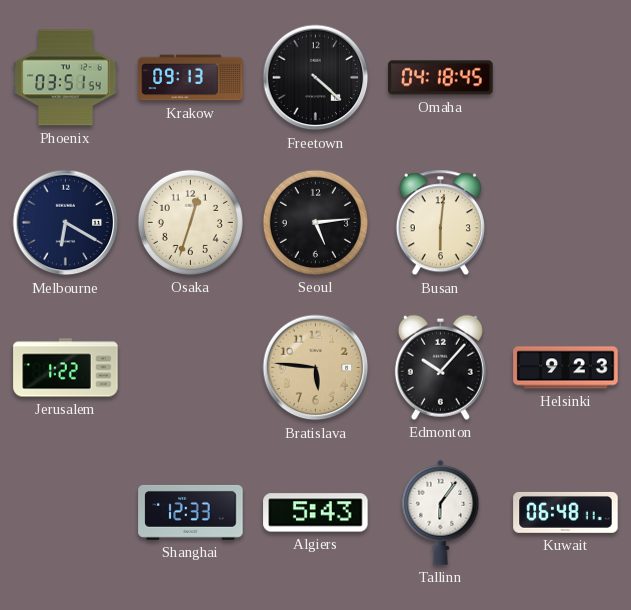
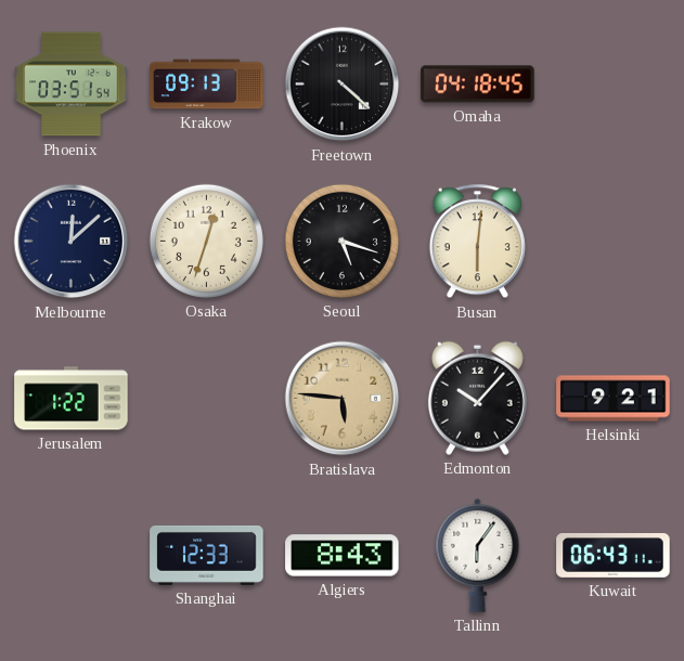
Melbourne: 6:20 -> 12:08
Seoul: 5:14 -> 5:18
Helsinki: 9:23 -> 9:21
Algiers: 5:43 -> 8:43
Kuwait: 06:48 -> 06:43
